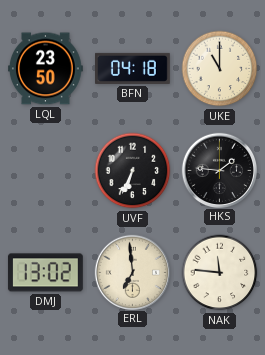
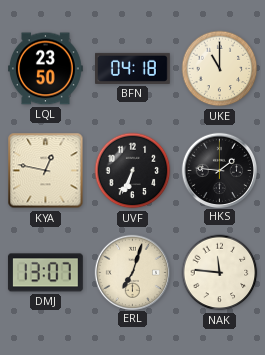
KYA: none -> 12:47
DMJ: 13:02 -> 13:07
ERL: 6:59 -> 7:03
